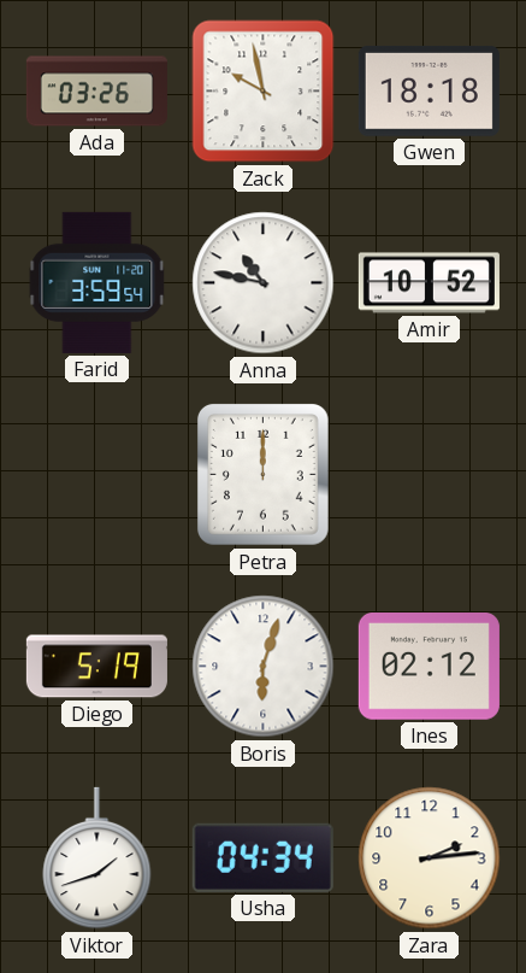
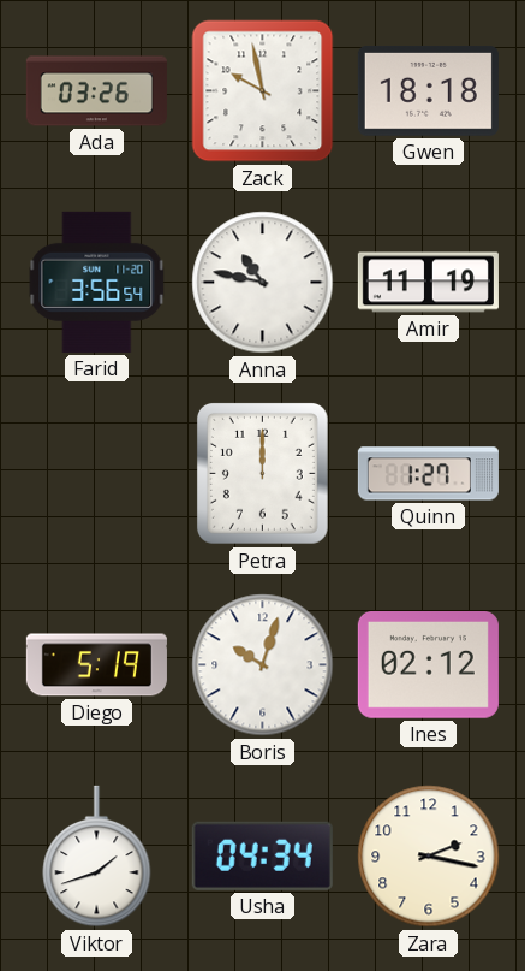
Farid: 3:59 -> 3:56
Amir: 10:52 -> 11:19
Quinn: none -> 1:27
Boris: 6:03 -> 10:03
Zara: 2:14 -> 2:17
